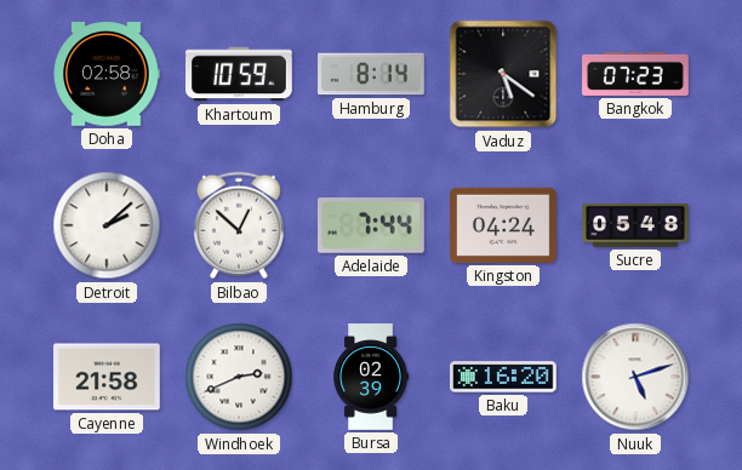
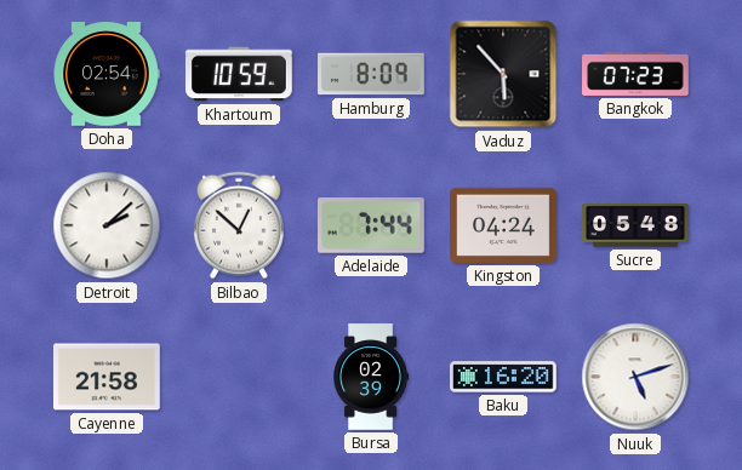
Doha: 02:58 -> 02:54
Hamburg: 8:14 -> 8:09
Vaduz: 5:21 -> 5:53
Windhoek: 2:41 -> none
